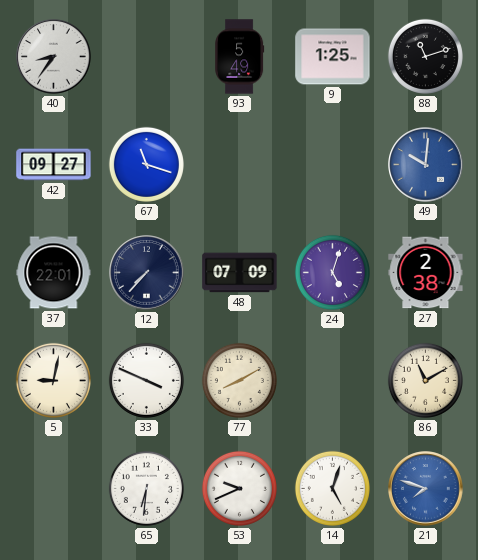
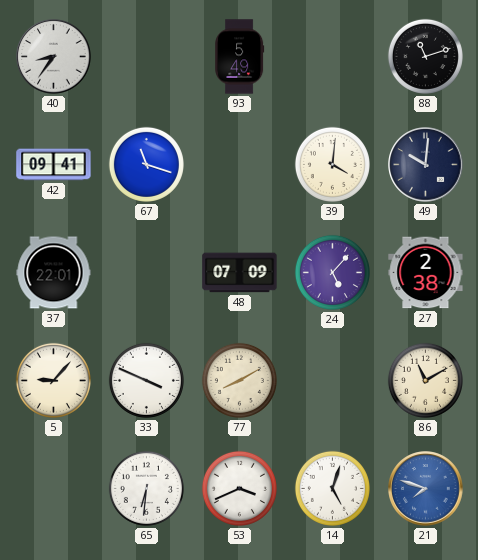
9: 1:25 -> none
42: 09:27 -> 09:41
39: none -> 4:01
49 dial: blue -> navy
12: 7:37 -> none
24: 5:03 -> 5:07
5: 9:02 -> 9:07
53: 9:41 -> 3:41
